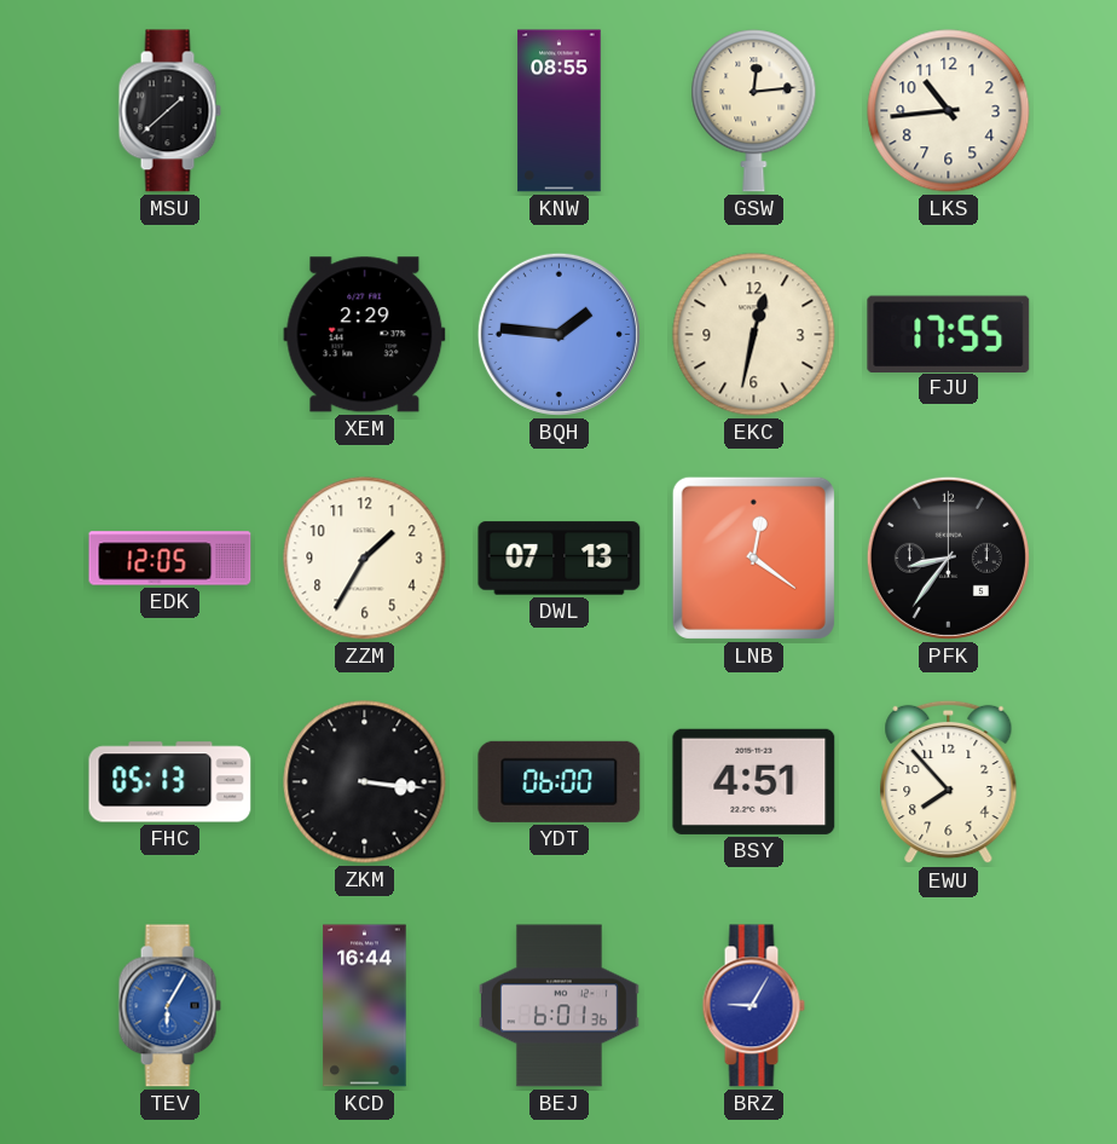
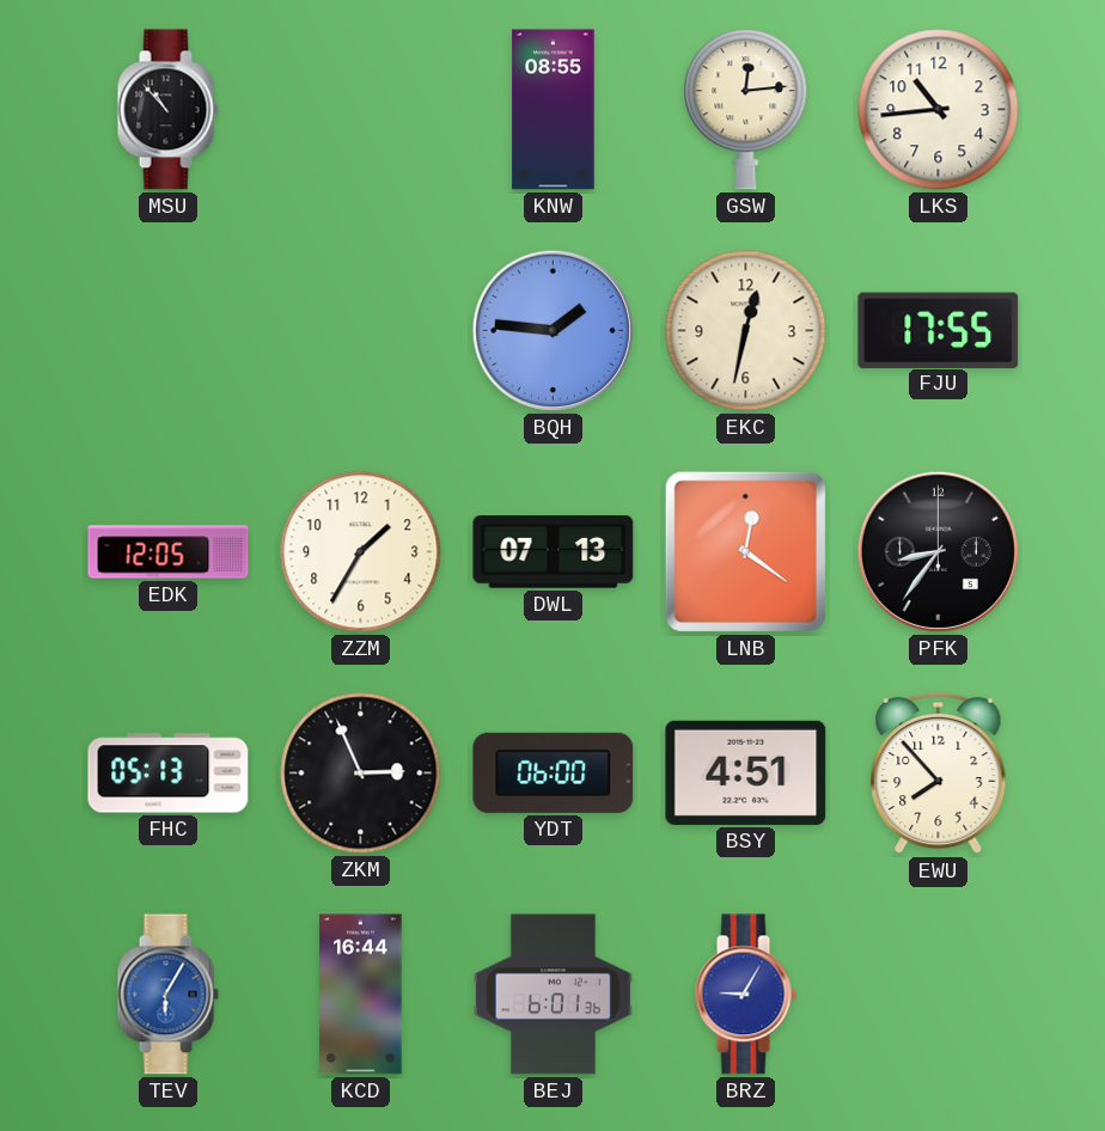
MSU: 1:38 -> 10:53
XEM: 2:29 -> none
ZKM: 3:16 -> 2:56
